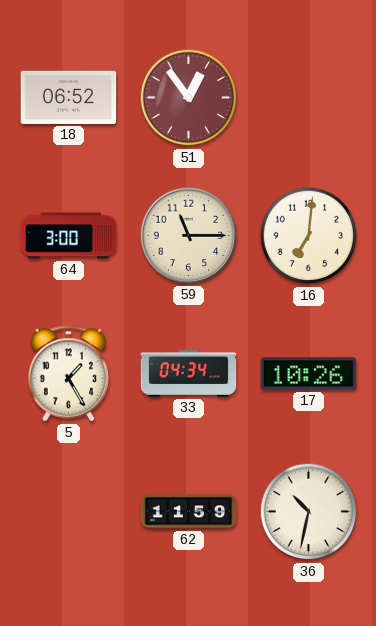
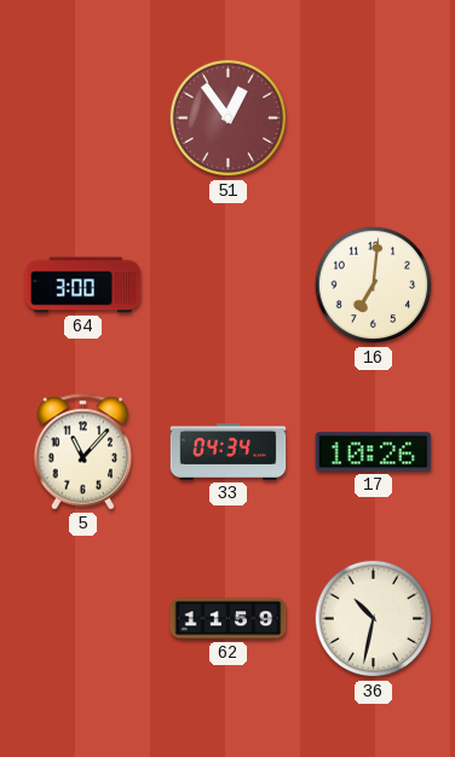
18: 06:52 -> none
59: 11:15 -> none
5: 1:25 -> 11:07
